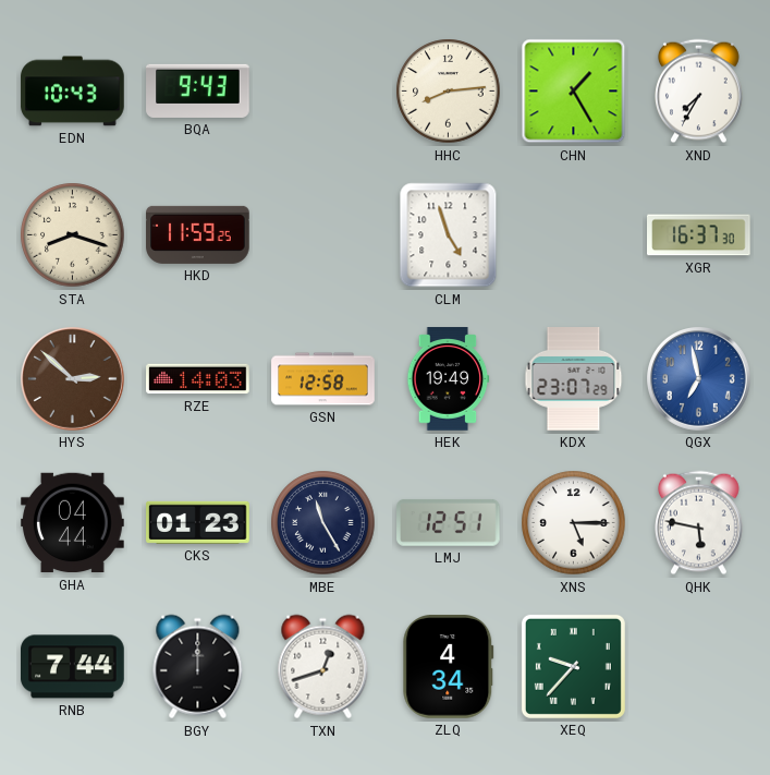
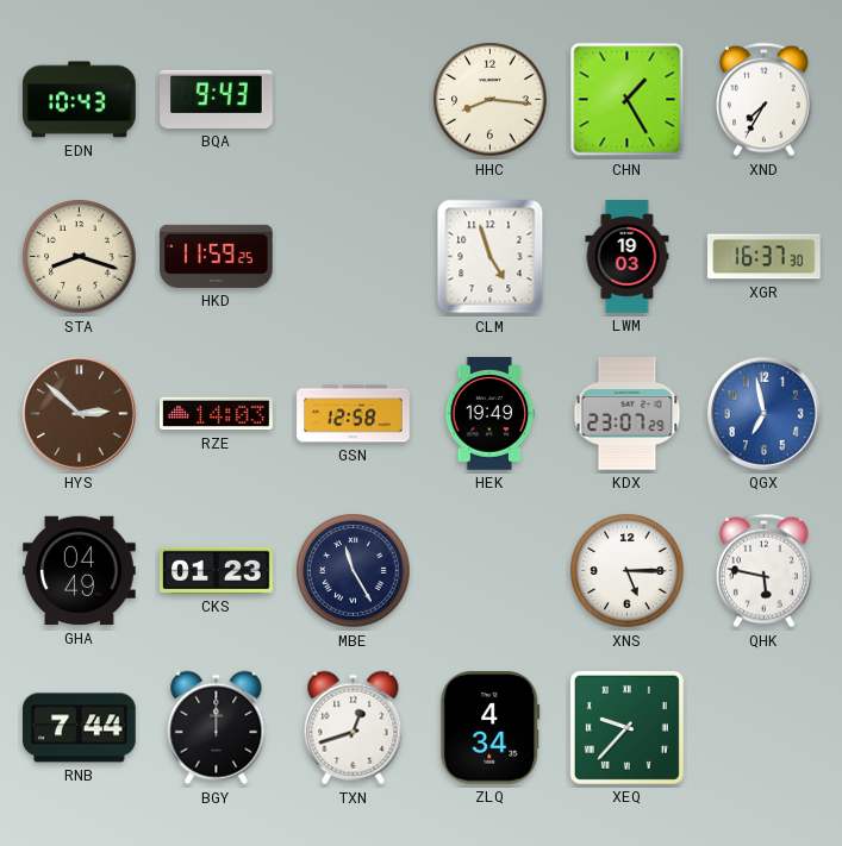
HHC: 8:14 -> 8:16
LWM: none -> 19:03
GHA: 04:44 -> 04:49
LMJ: 12:51 -> none
